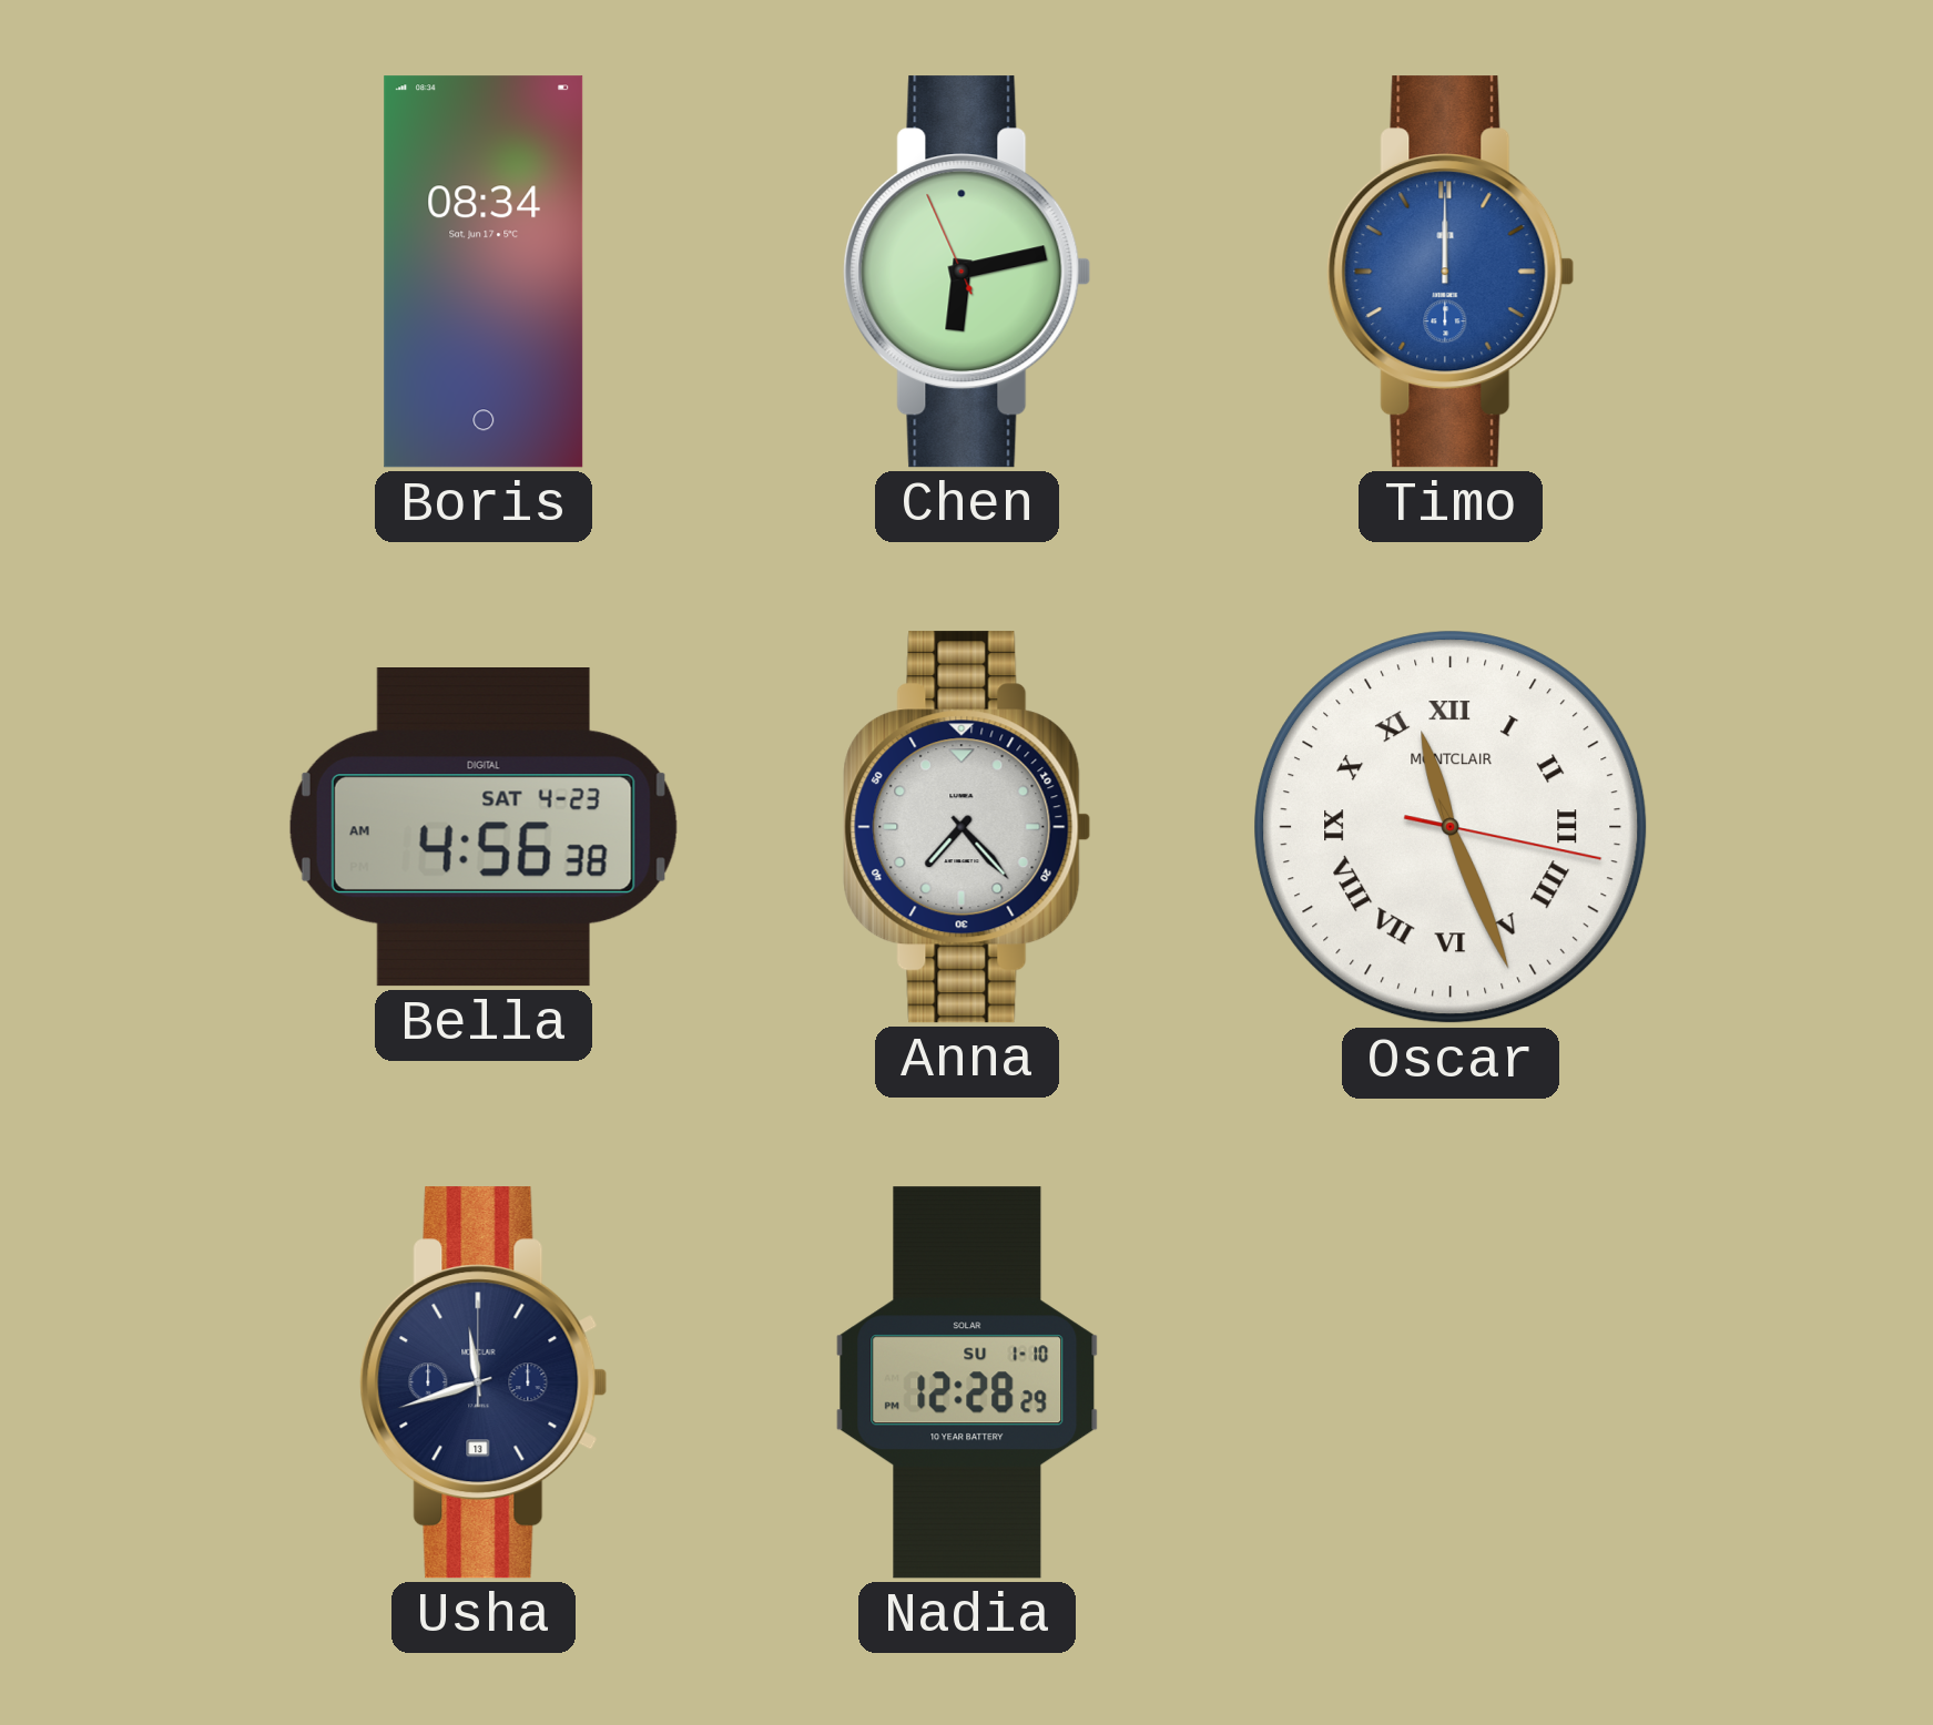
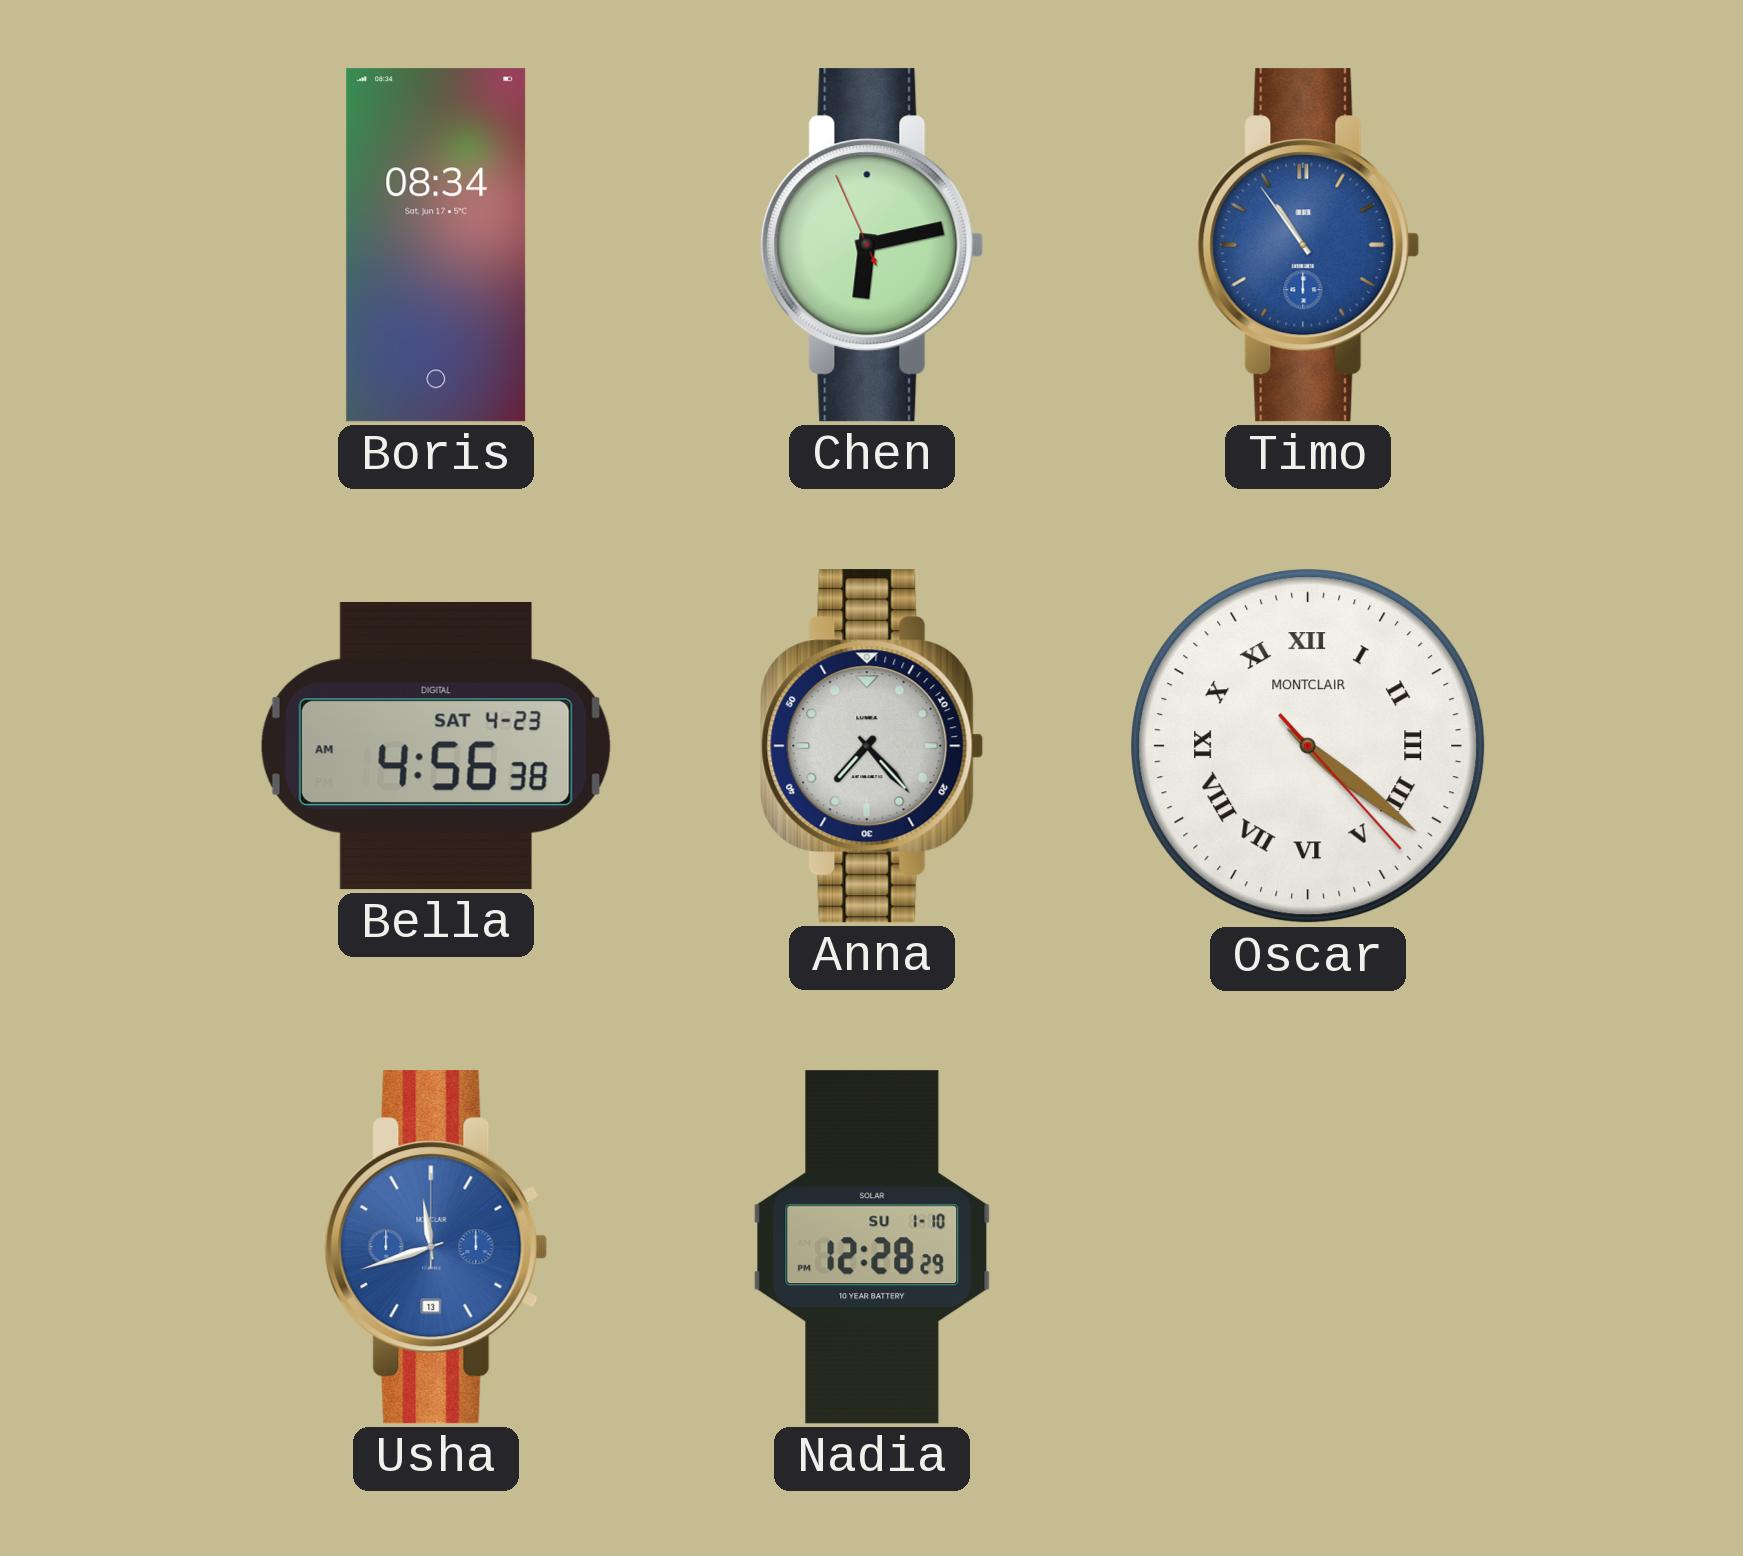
Timo: 12:00 -> 10:54
Oscar: 11:26 -> 4:21
Usha dial: navy -> blue
